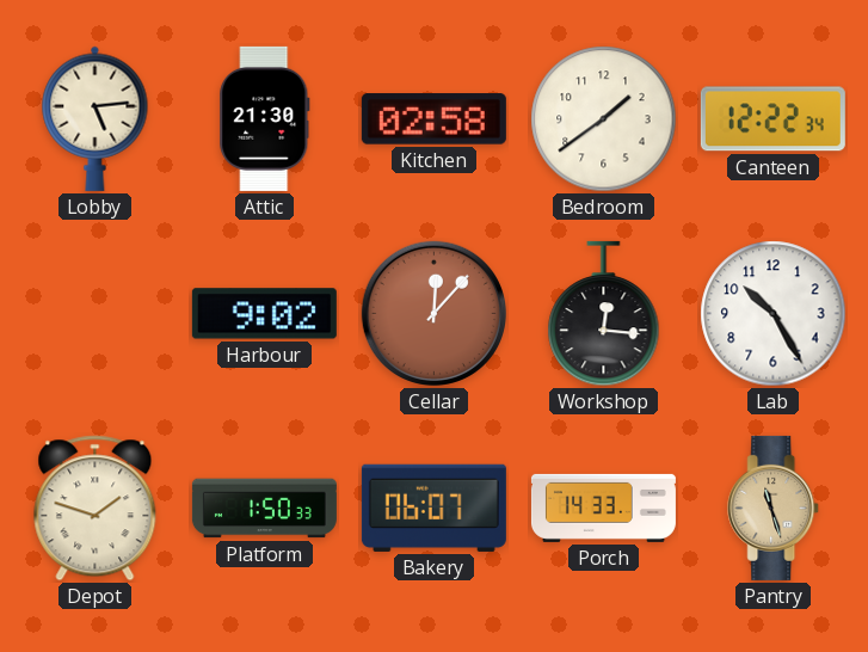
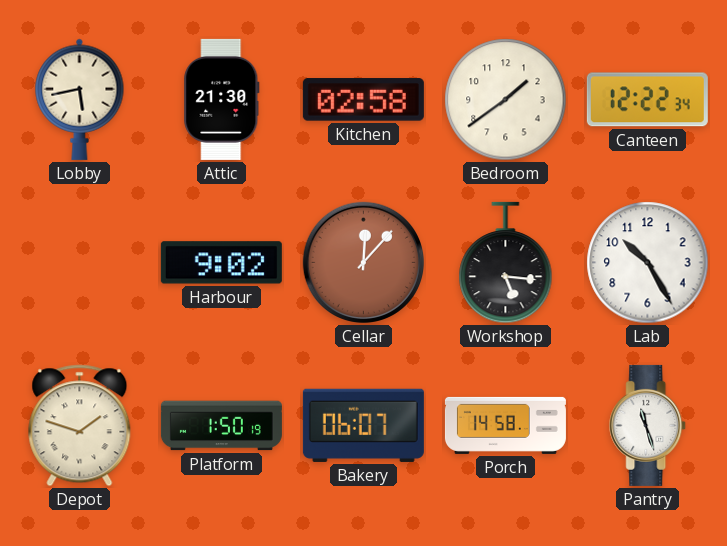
Lobby: 5:14 -> 5:43
Workshop: 12:16 -> 5:16
Platform: 1:50:33 -> 1:50:19
Porch: 14:33 -> 14:58
Pantry dial: champagne -> white
